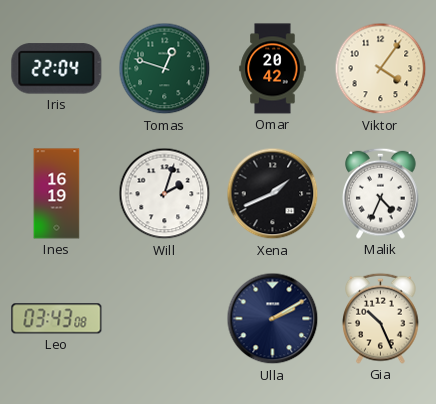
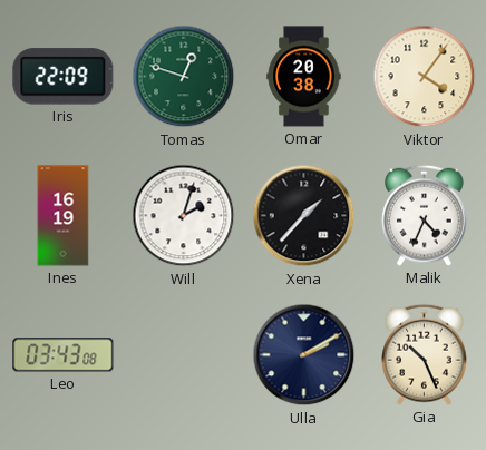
Iris: 22:04 -> 22:09
Omar: 20:42 -> 20:38
Xena: 1:41 -> 1:37
